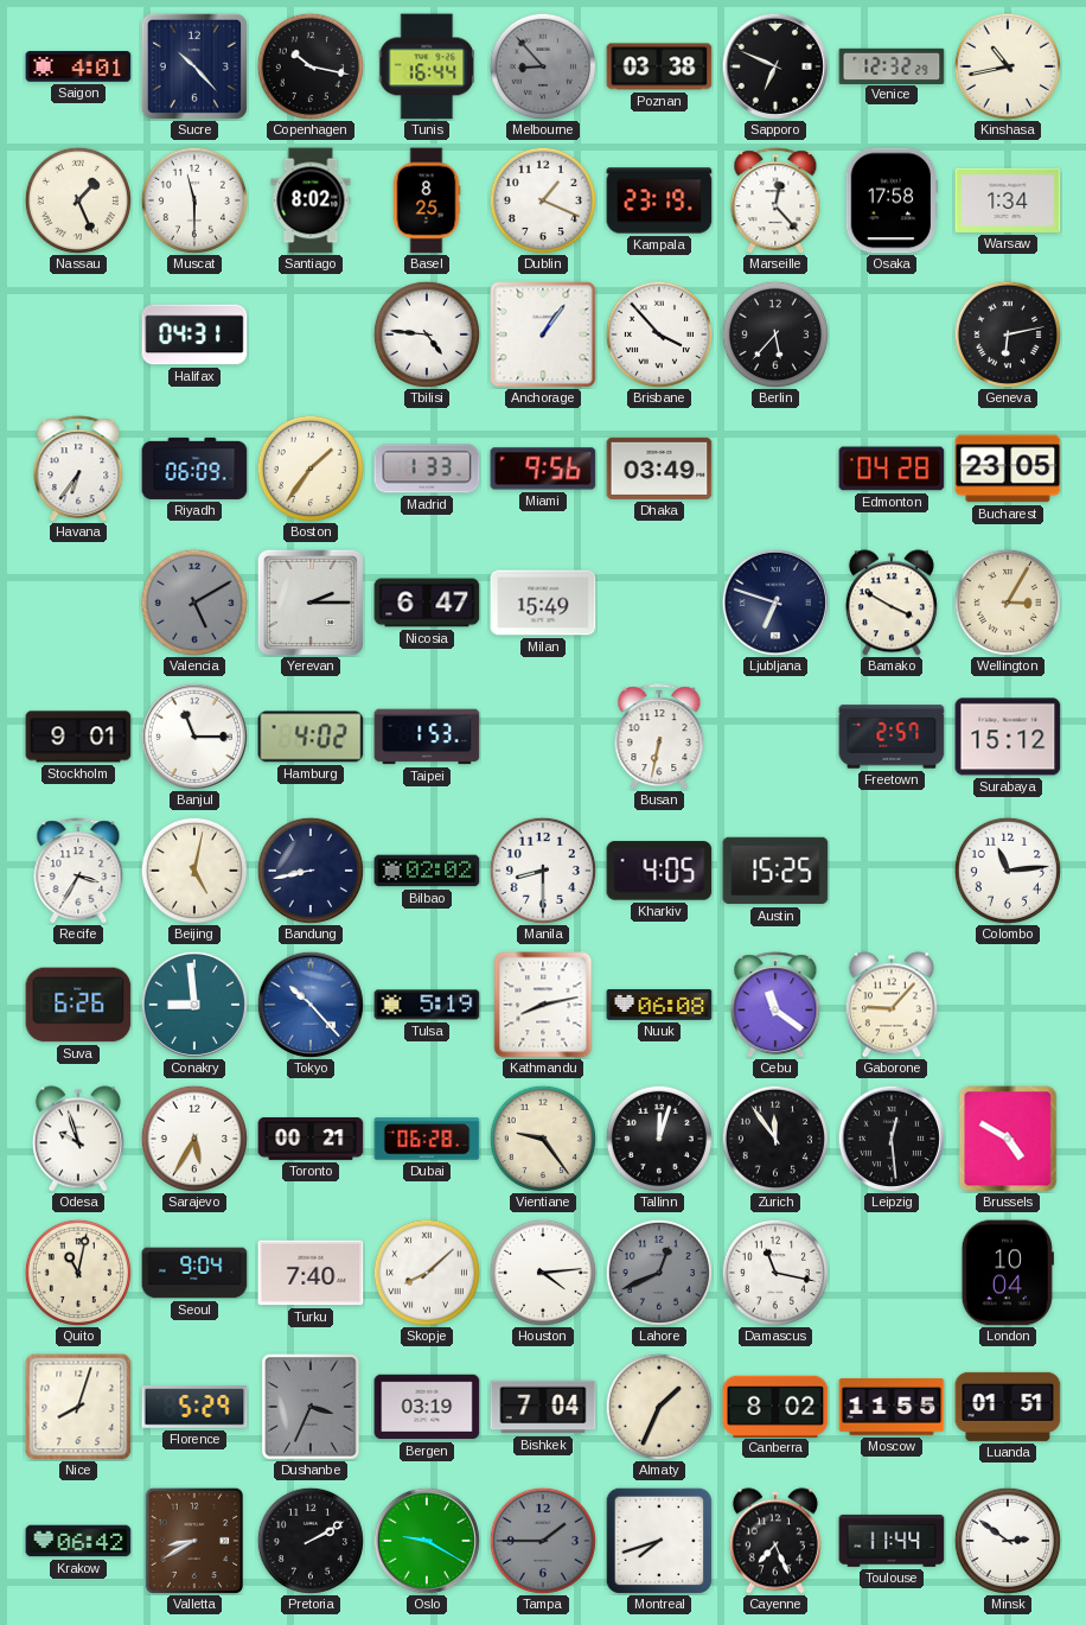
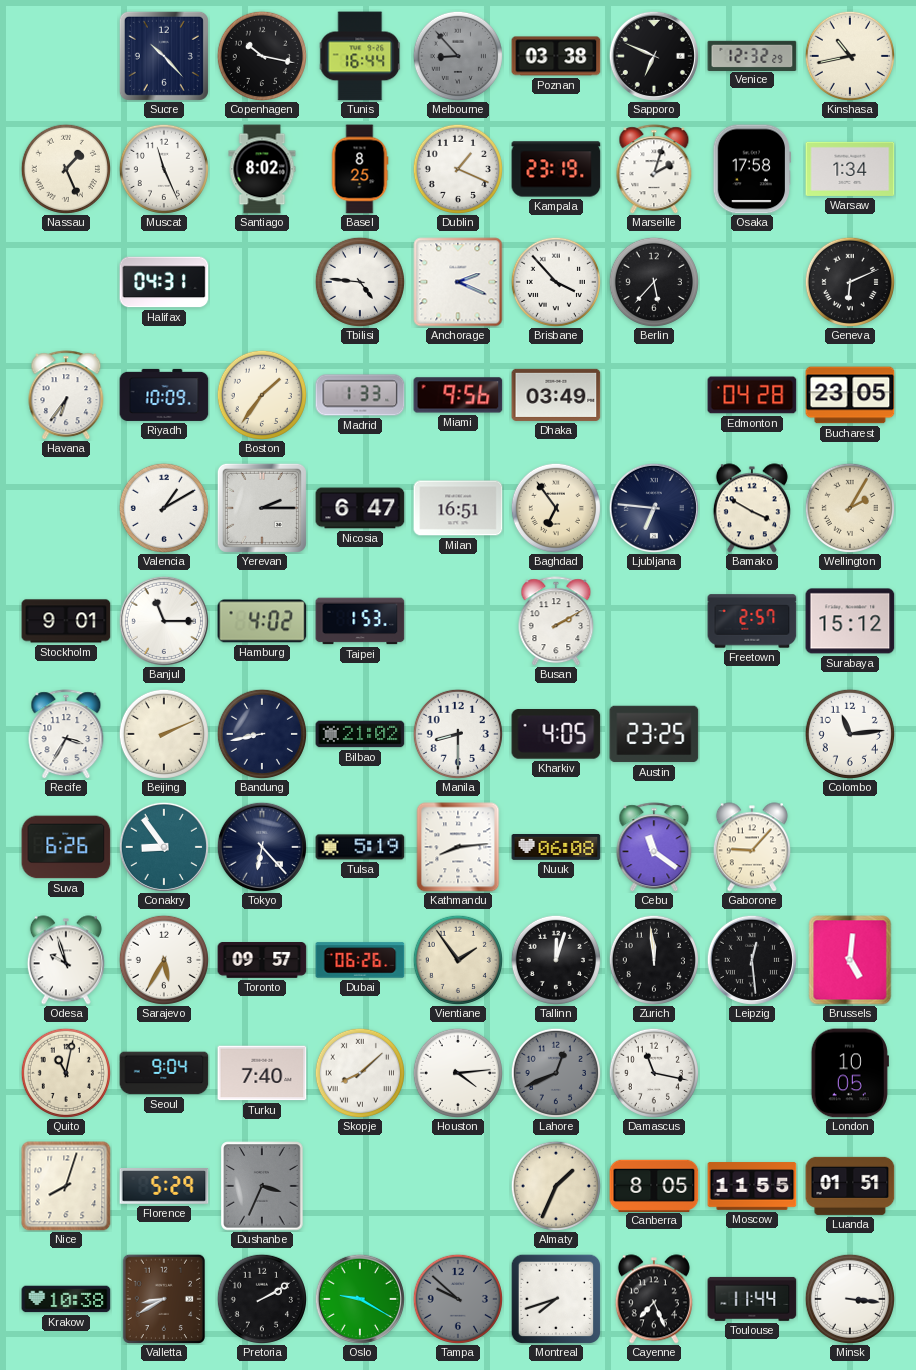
Saigon: 4:01 -> none
Muscat: 11:30 -> 11:26
Marseille: 12:23 -> 2:03
Anchorage: 1:06 -> 2:19
Geneva: 6:13 -> 6:11
Riyadh: 06:09 -> 10:09
Valencia: 5:10 -> 1:10
Valencia dial: grey -> white
Milan: 15:49 -> 16:51
Baghdad: none -> 6:54
Ljubljana: 6:48 -> 6:46
Wellington: 3:05 -> 2:05
Busan: 6:32 -> 2:10
Beijing: 5:02 -> 2:11
Bilbao: 02:02 -> 21:02
Austin: 15:25 -> 23:25
Conakry: 8:59 -> 8:54
Tokyo: 10:23 -> 6:23
Tokyo dial: blue -> navy
Kathmandu: 8:13 -> 8:14
Toronto: 00:21 -> 09:57
Dubai: 06:28 -> 06:26
Vientiane: 9:24 -> 1:54
Zurich: 11:54 -> 11:59
Brussels: 4:50 -> 5:01
London: 10:04 -> 10:05
Bergen: 03:19 -> none
Bishkek: 7:04 -> none
Canberra: 8:02 -> 8:05
Krakow: 06:42 -> 10:38
Tampa: 1:45 -> 9:52
Minsk: 2:51 -> 3:16
